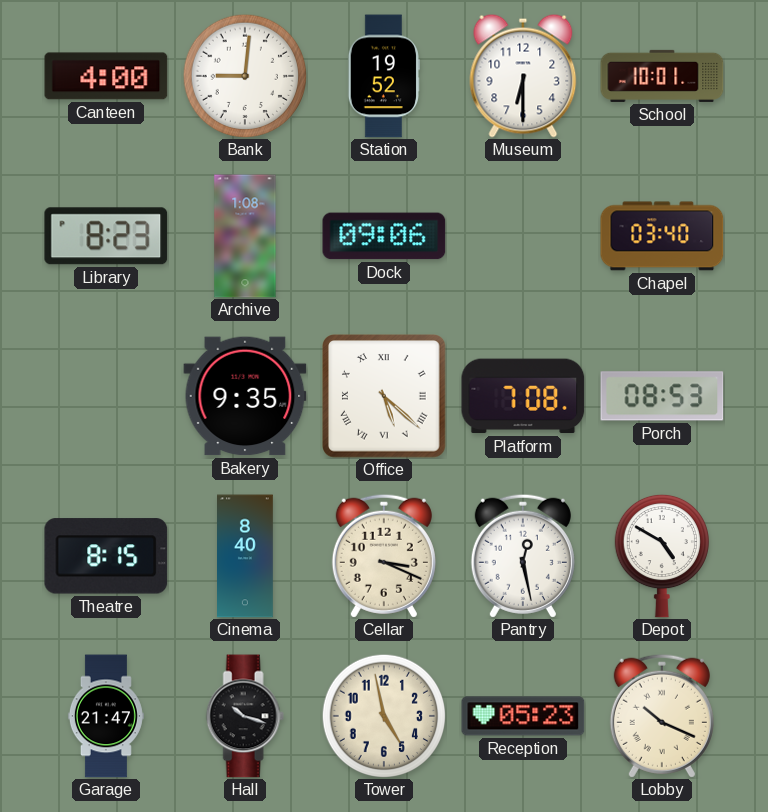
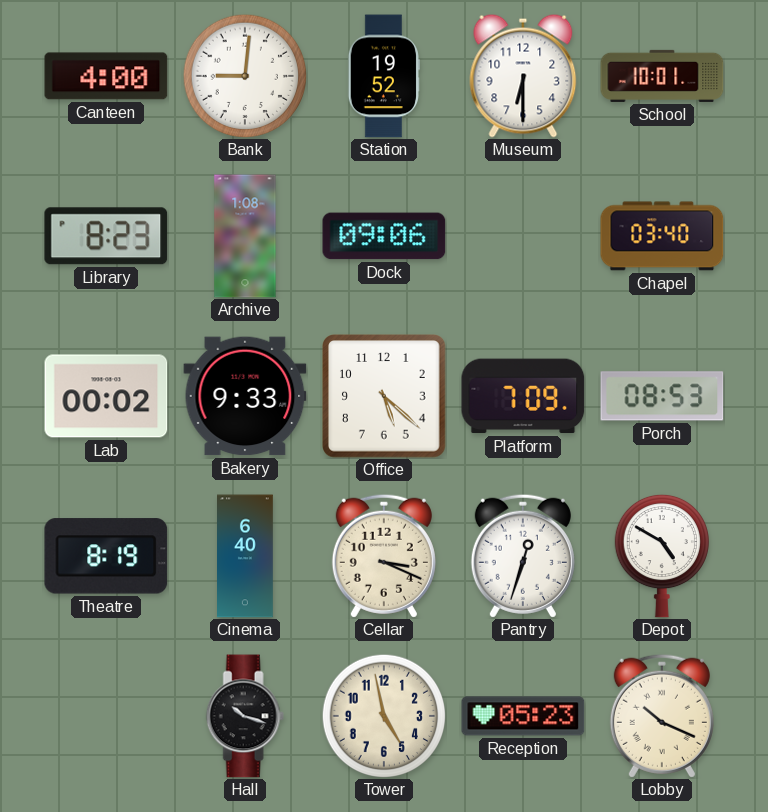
Lab: none -> 00:02
Bakery: 9:35 -> 9:33
Office numerals: Roman -> Arabic
Platform: 7:08 -> 7:09
Theatre: 8:15 -> 8:19
Cinema: 8:40 -> 6:40
Pantry: 12:28 -> 12:33
Garage: 21:47 -> none
